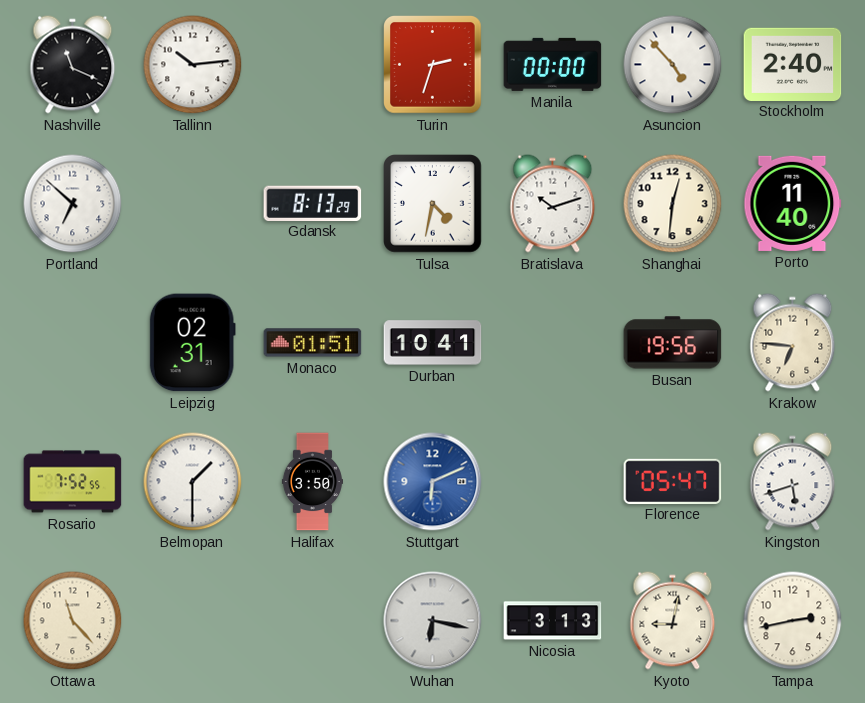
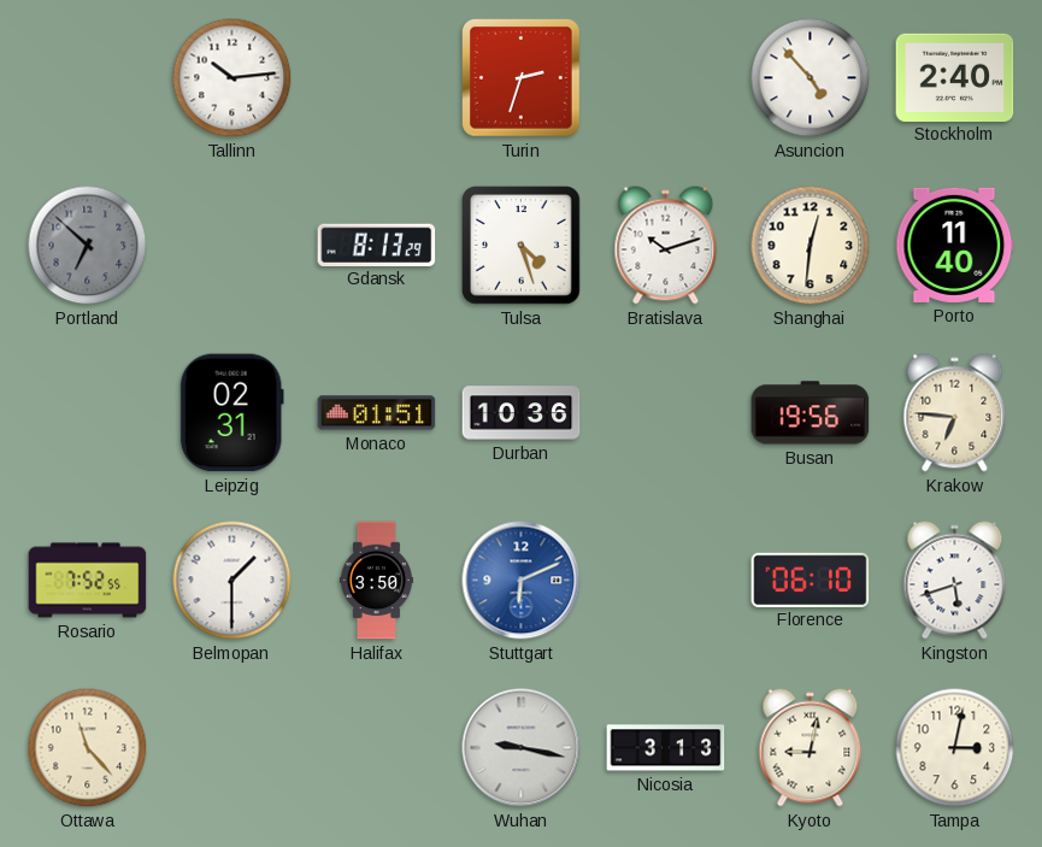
Nashville: 11:19 -> none
Manila: 00:00 -> none
Portland dial: white -> grey
Tulsa: 4:32 -> 4:27
Durban: 10:41 -> 10:36
Florence: 05:47 -> 06:10
Wuhan: 6:17 -> 9:17
Tampa: 2:43 -> 3:02
